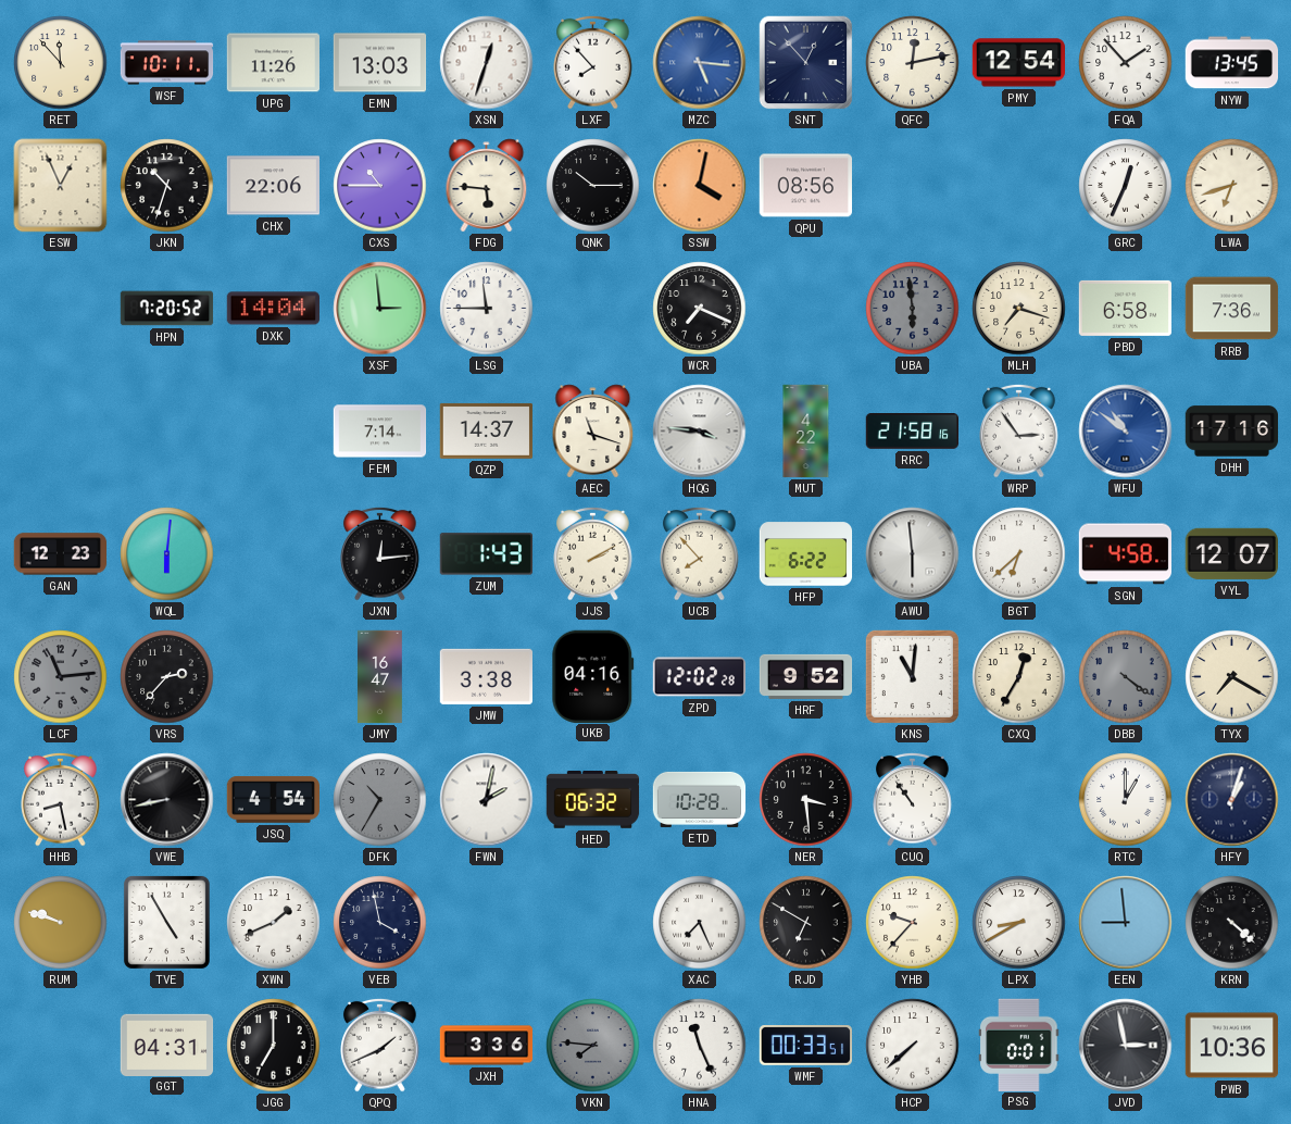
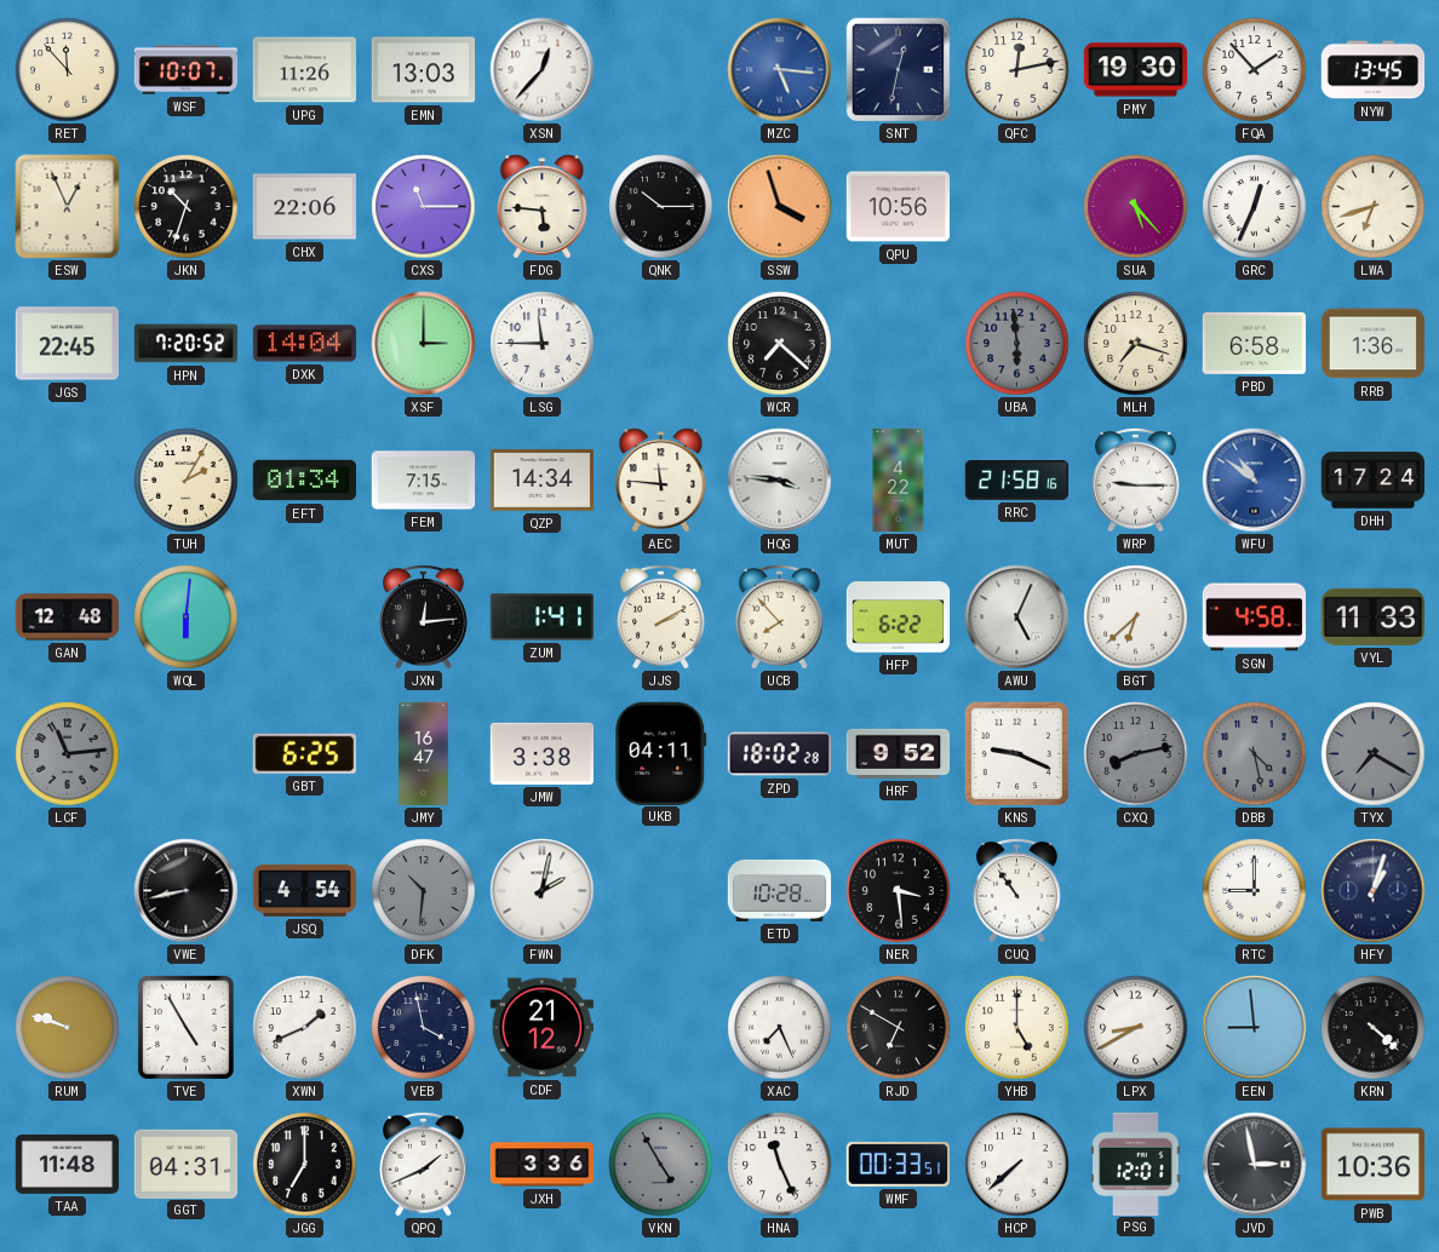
WSF: 10:11 -> 10:07
XSN: 12:33 -> 12:37
LXF: 7:53 -> none
SNT: 12:53 -> 12:32
PMY: 12:54 -> 19:30
CXS: 10:45 -> 11:15
SSW: 4:02 -> 3:57
QPU: 08:56 -> 10:56
SUA: none -> 5:23
JGS: none -> 22:45
XSF: 2:59 -> 3:00
WCR: 7:19 -> 7:22
RRB: 7:36 -> 1:36
TUH: none -> 2:05
EFT: none -> 01:34
FEM: 7:14 -> 7:15
QZP: 14:37 -> 14:34
AEC: 11:18 -> 11:46
WRP: 2:54 -> 9:15
DHH: 17:16 -> 17:24
GAN: 12:23 -> 12:48
ZUM: 1:43 -> 1:41
AWU: 5:59 -> 5:04
VYL: 12:07 -> 11:33
VRS: 2:37 -> none
GBT: none -> 6:25
UKB: 04:16 -> 04:11
ZPD: 12:02 -> 18:02
KNS: 11:01 -> 9:19
CXQ: 12:35 -> 8:13
CXQ dial: cream -> grey
DBB: 4:21 -> 4:28
TYX dial: cream -> grey
HHB: 8:28 -> none
DFK: 10:35 -> 10:31
HED: 06:32 -> none
RTC: 1:00 -> 9:00
CDF: none -> 21:12
YHB: 9:37 -> 5:00
TAA: none -> 11:48
VKN: 7:46 -> 4:55
PSG: 0:01 -> 12:01
